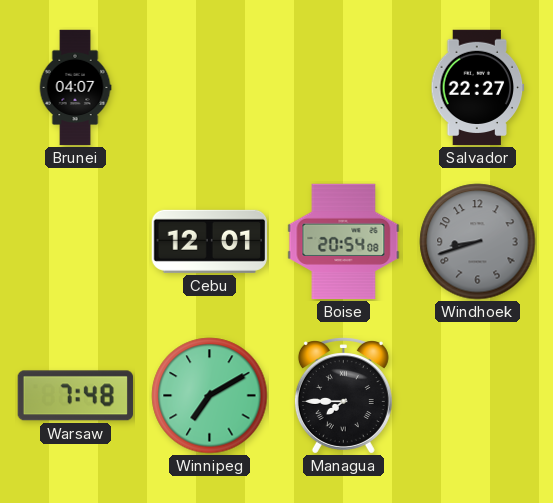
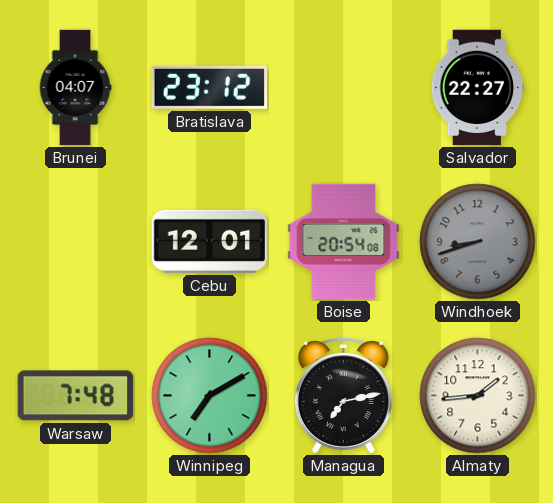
Bratislava: none -> 23:12
Managua: 7:45 -> 7:13
Almaty: none -> 1:44
